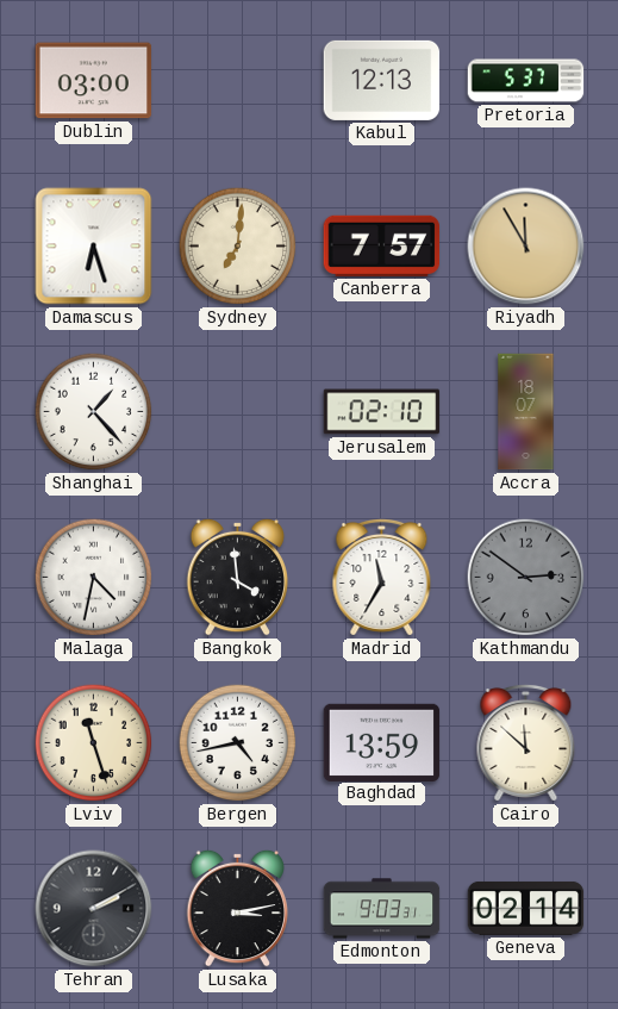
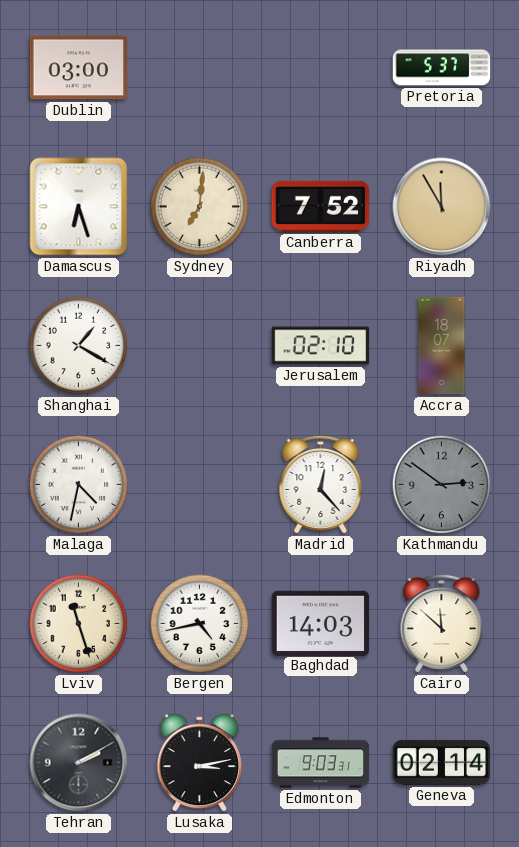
Kabul: 12:13 -> none
Canberra: 7:57 -> 7:52
Shanghai: 1:23 -> 1:20
Bangkok: 3:59 -> none
Madrid: 11:35 -> 12:23
Baghdad: 13:59 -> 14:03
